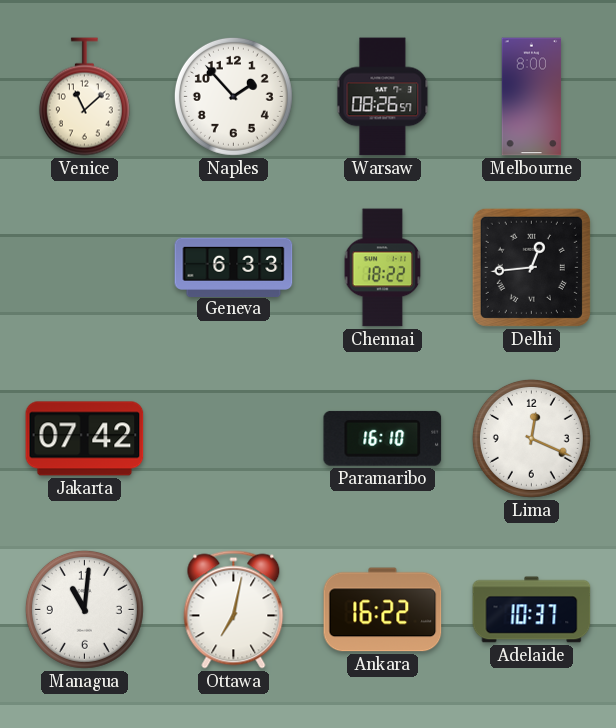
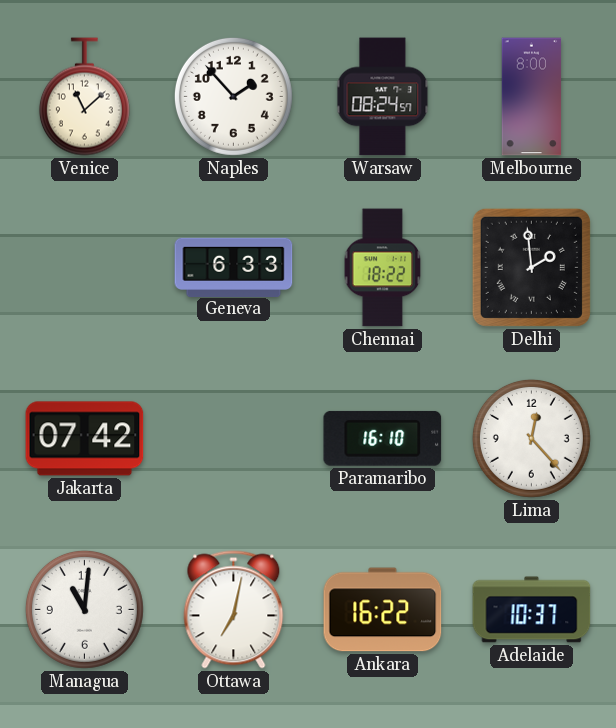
Warsaw: 08:26 -> 08:24
Delhi: 12:44 -> 1:59
Lima: 12:19 -> 12:23
